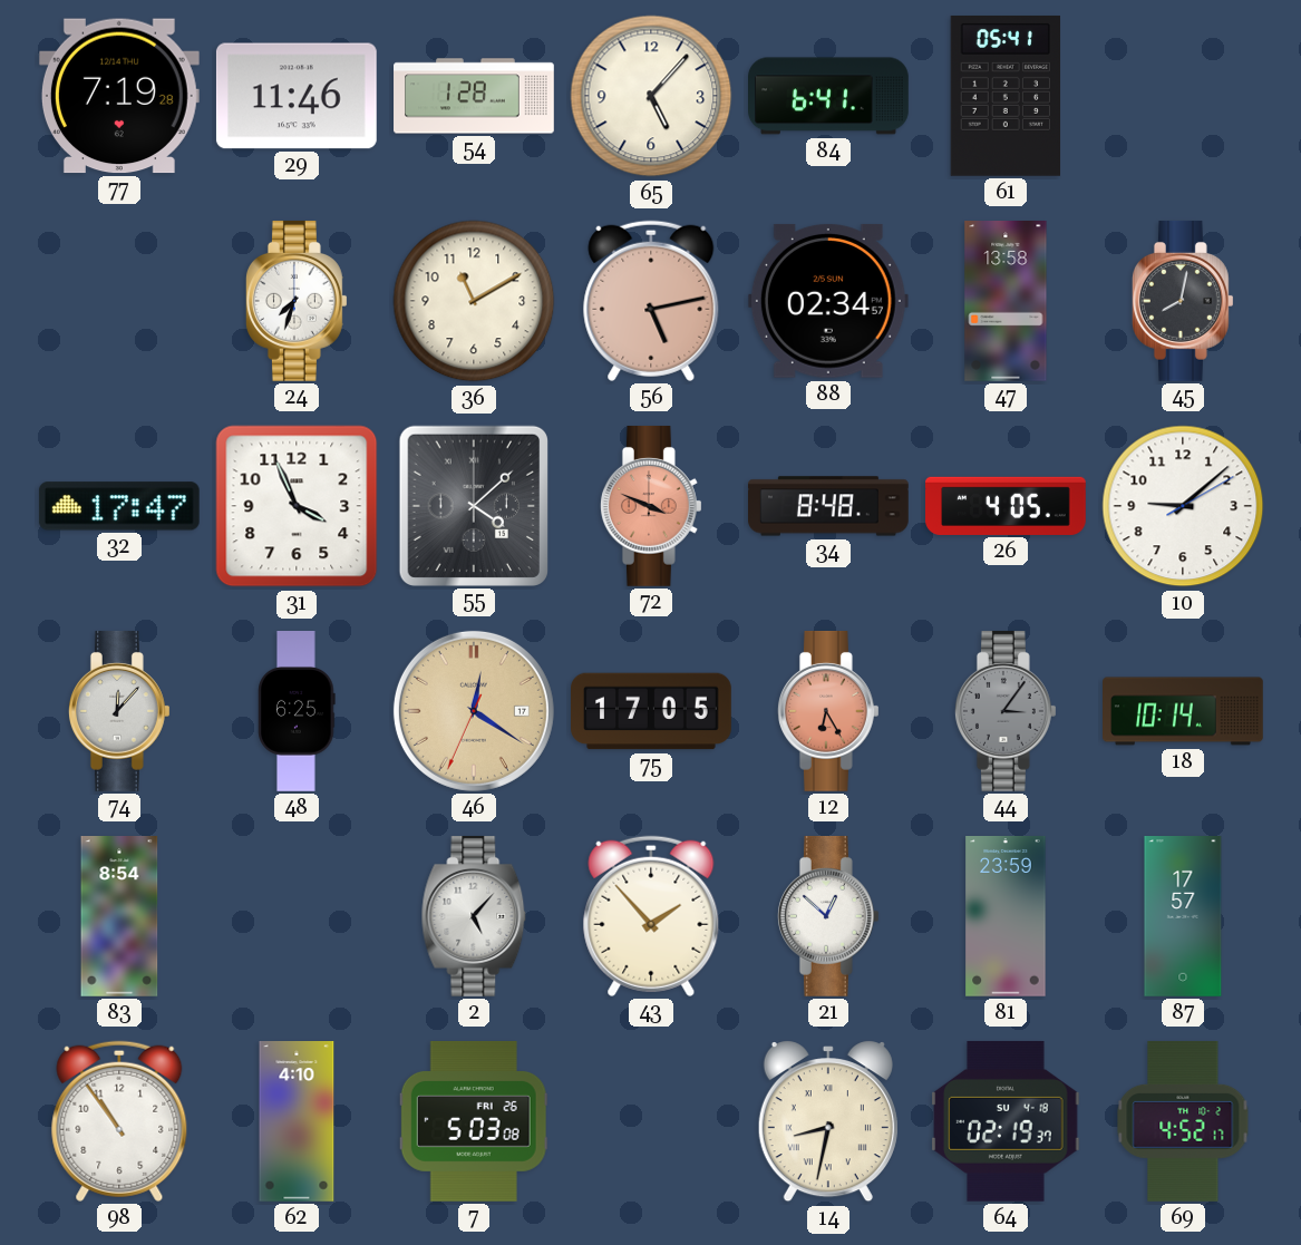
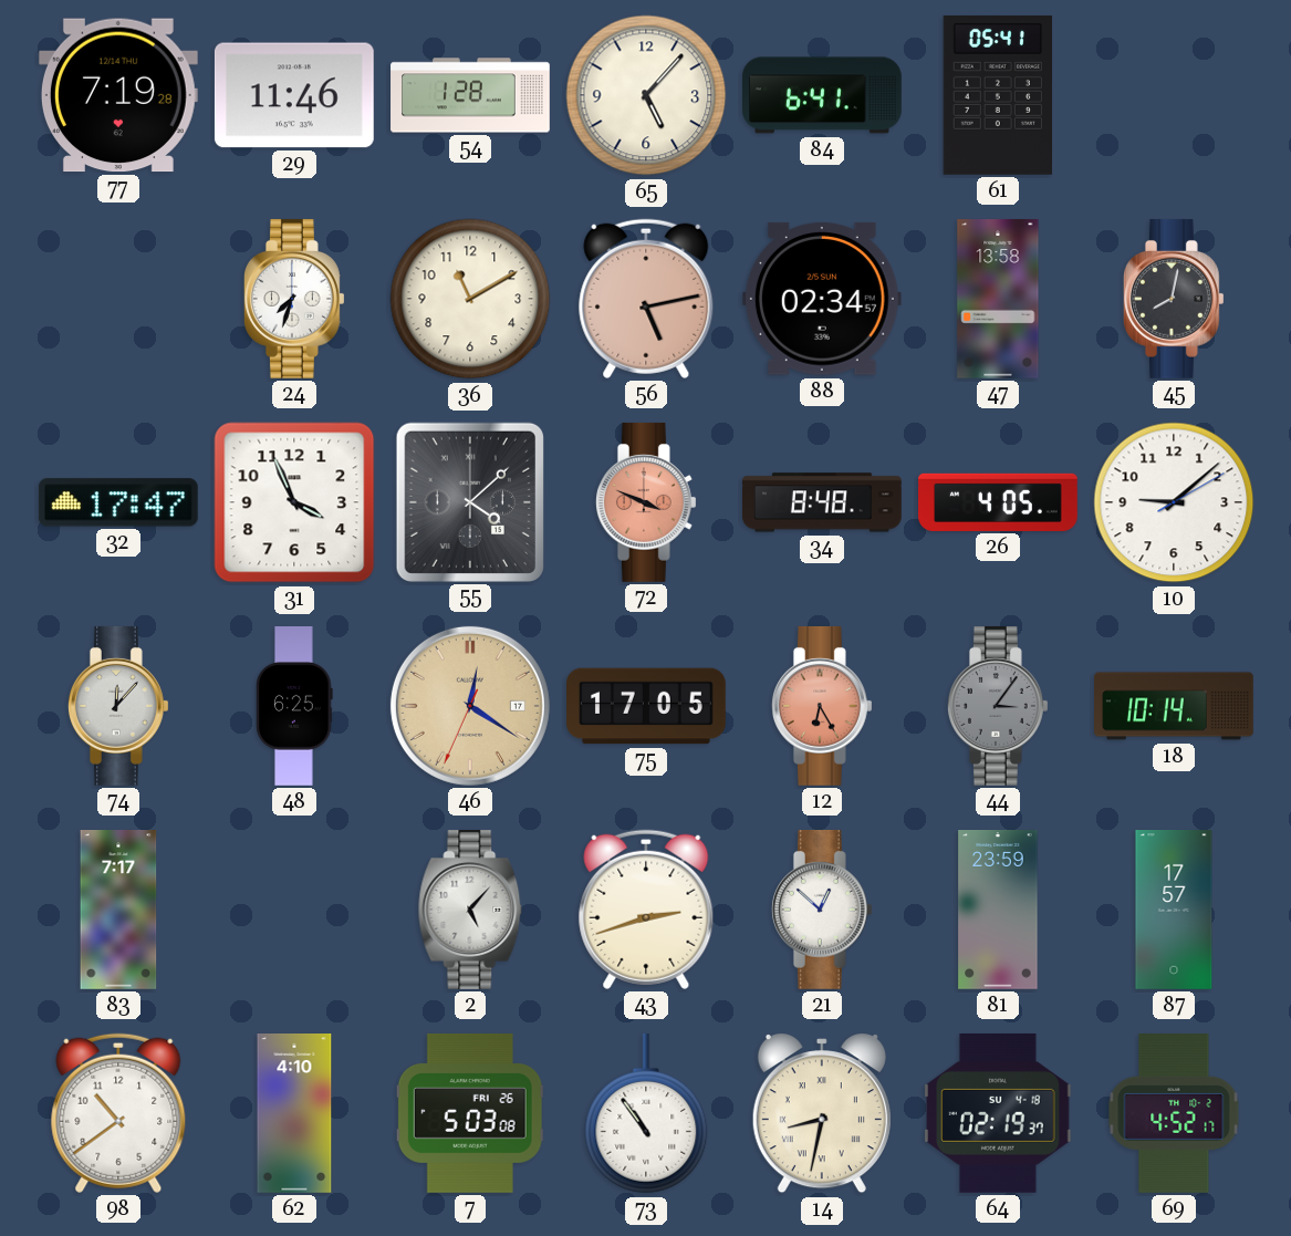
83: 8:54 -> 7:17
43: 1:53 -> 2:42
98: 10:54 -> 10:39
73: none -> 10:54
